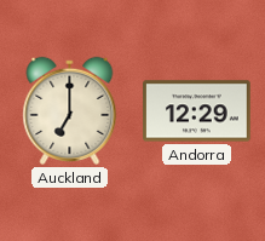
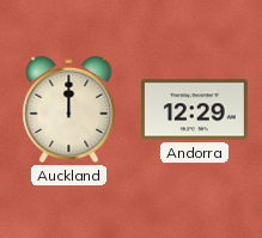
Auckland: 7:00 -> 12:00
